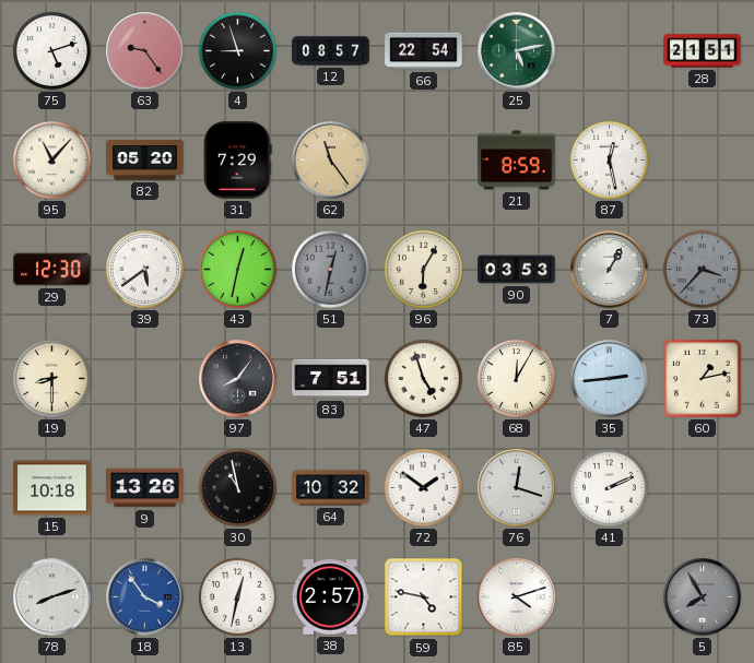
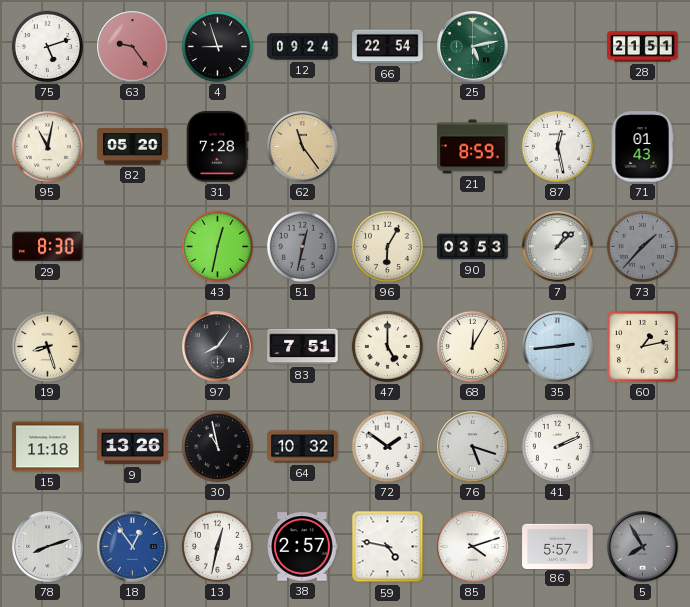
12: 08:57 -> 09:24
95: 11:07 -> 11:02
31: 7:29 -> 7:28
71: none -> 01:43
29: 12:30 -> 8:30
39: 5:39 -> none
7: 1:05 -> 1:08
73: 3:37 -> 1:37
19: 8:30 -> 8:27
47: 4:57 -> 5:00
15: 10:18 -> 11:18
76: 12:18 -> 5:18
18: 3:54 -> 12:54
86: none -> 5:57
